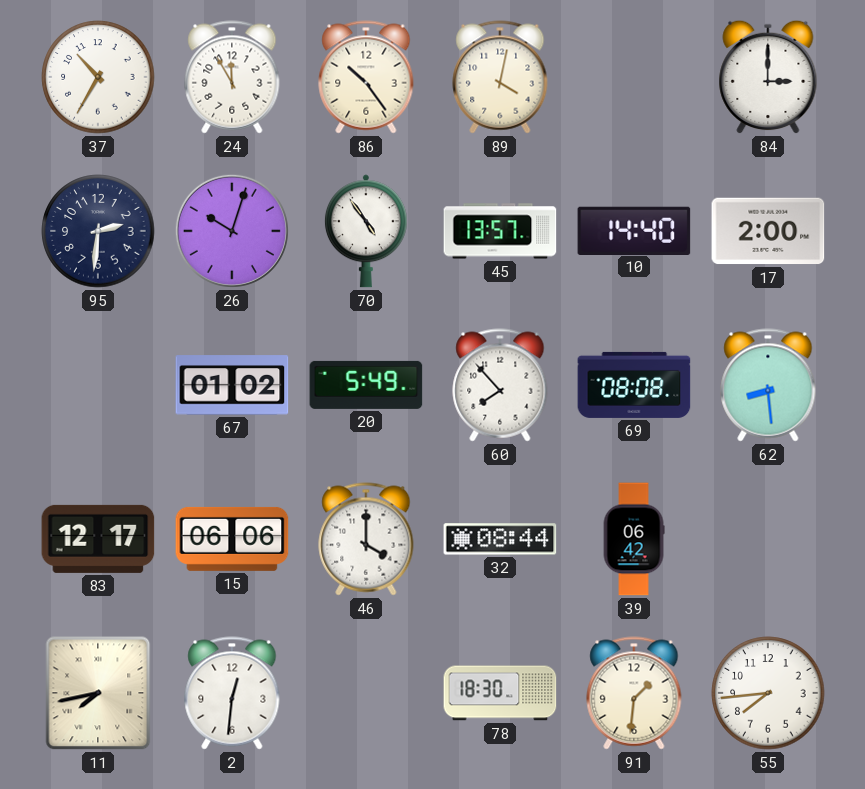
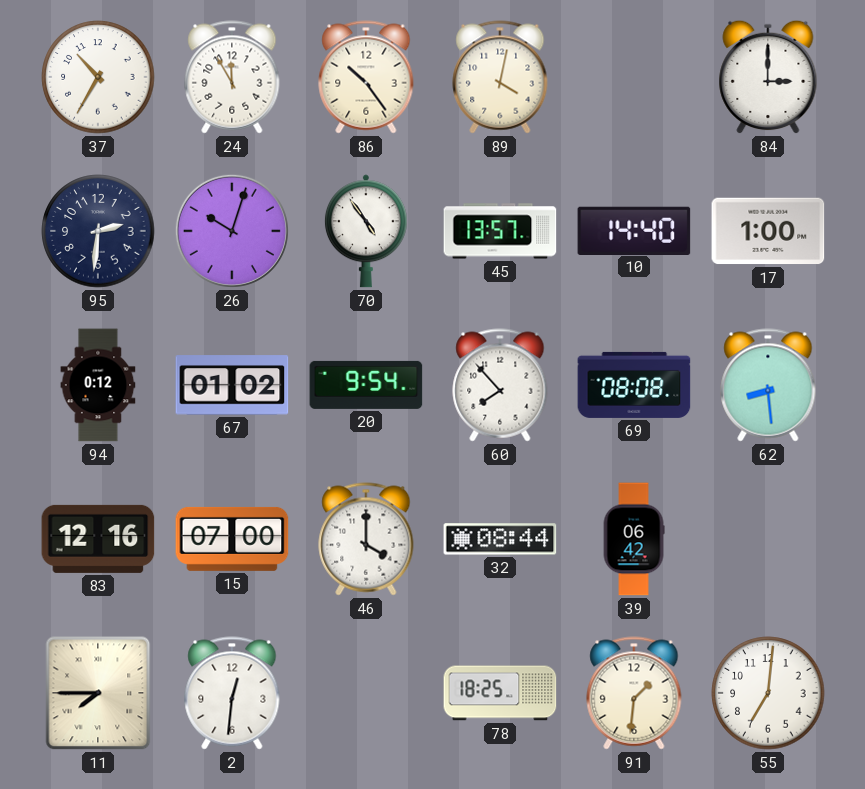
17: 2:00 -> 1:00
94: none -> 0:12
20: 5:49 -> 9:54
83: 12:17 -> 12:16
15: 06:06 -> 07:00
11: 7:43 -> 7:45
78: 18:30 -> 18:25
55: 7:44 -> 7:01
